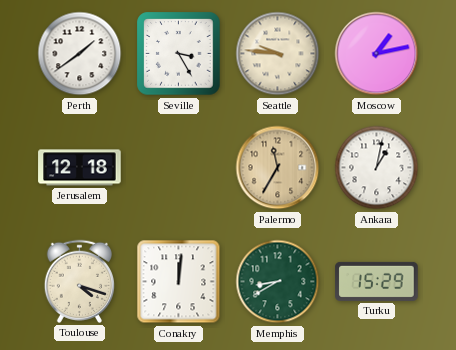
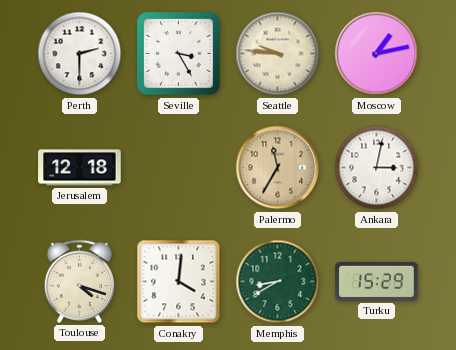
Perth: 1:39 -> 2:30
Ankara: 1:02 -> 3:02
Conakry: 12:01 -> 4:01
